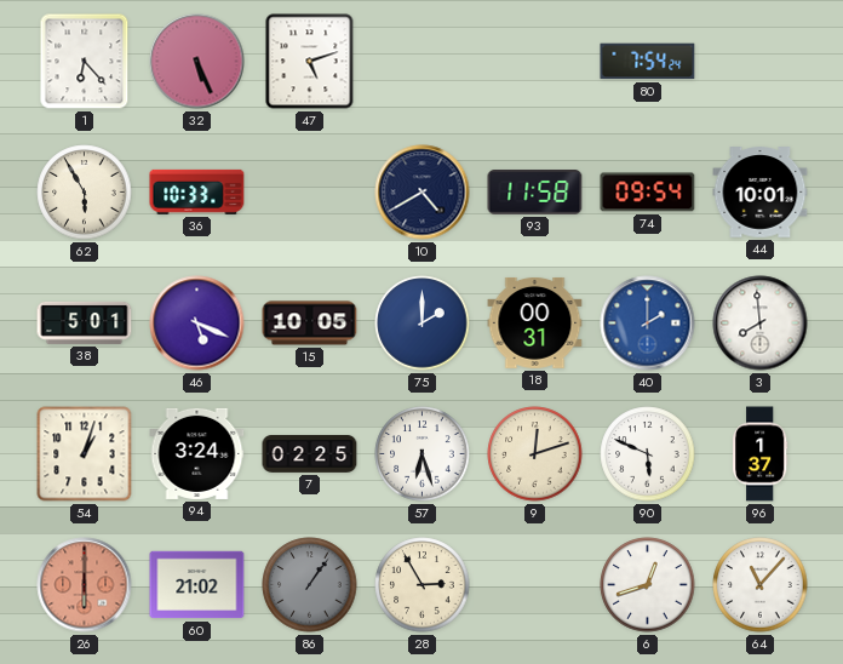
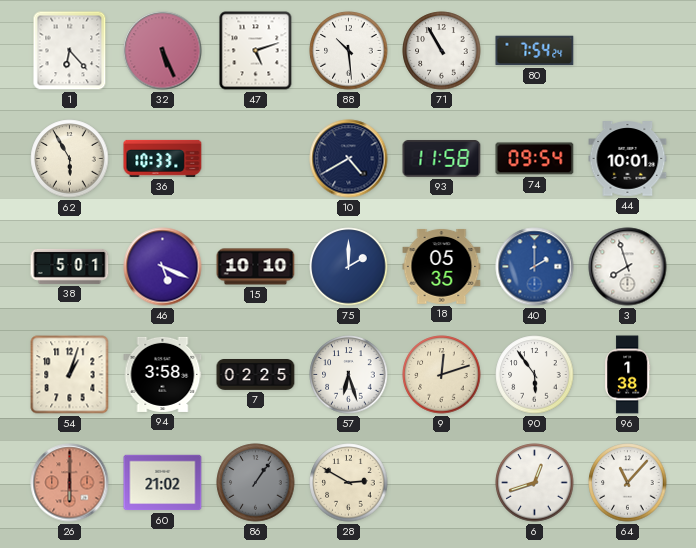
88: none -> 10:29
71: none -> 10:55
15: 10:05 -> 10:10
18: 00:31 -> 05:35
3: 7:59 -> 7:57
94: 3:24 -> 3:58
90: 5:49 -> 5:54
96: 1:37 -> 1:38
28: 2:55 -> 2:50
